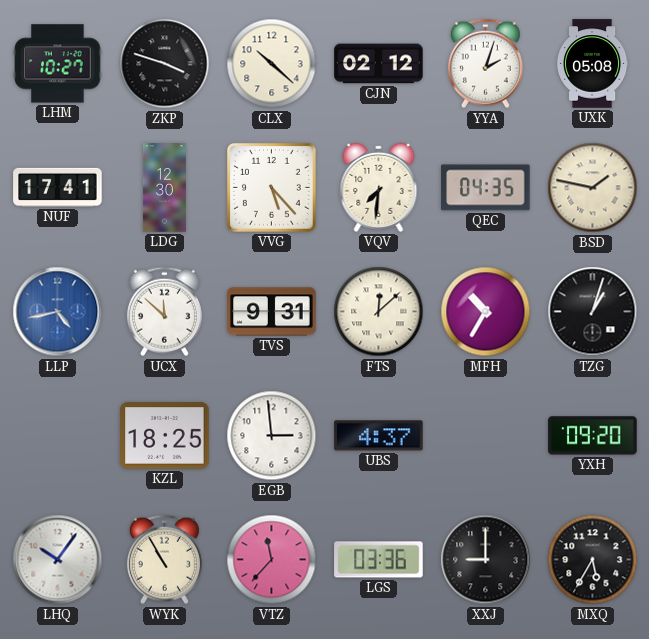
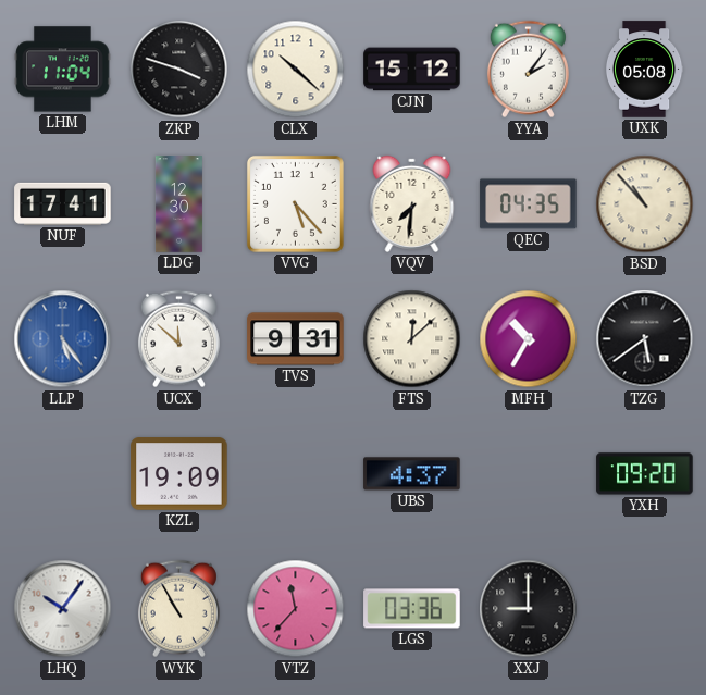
LHM: 10:27 -> 11:04
CJN: 02:12 -> 15:12
YYA: 2:03 -> 2:06
BSD: 1:47 -> 10:53
LLP: 4:43 -> 5:24
TZG: 1:03 -> 5:39
KZL: 18:25 -> 19:09
EGB: 2:59 -> none
MXQ: 5:35 -> none
